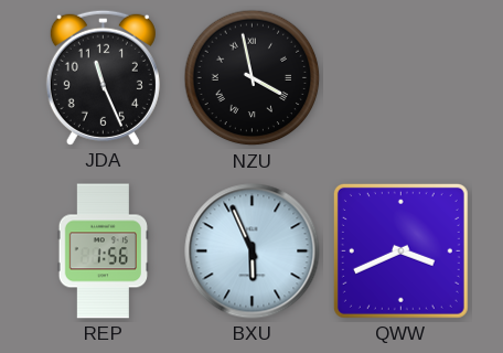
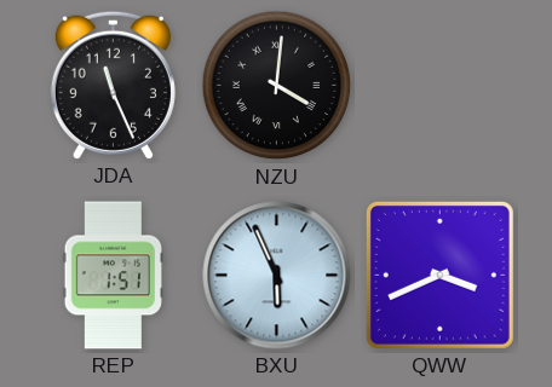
NZU: 3:58 -> 4:01
REP: 1:56 -> 1:51
